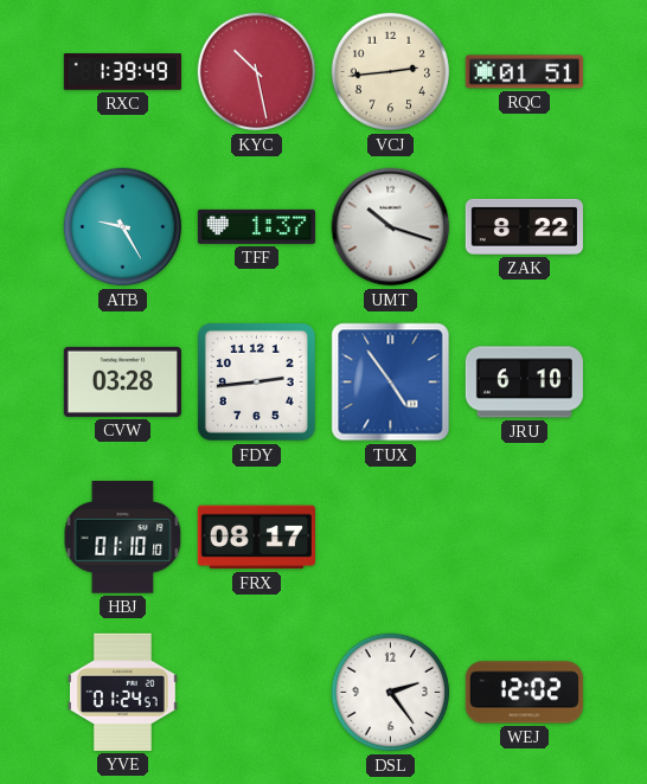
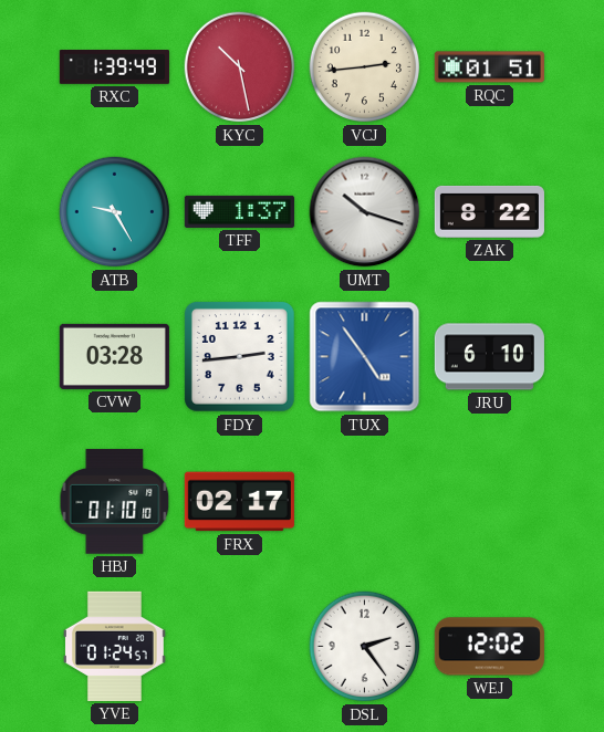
FRX: 08:17 -> 02:17
